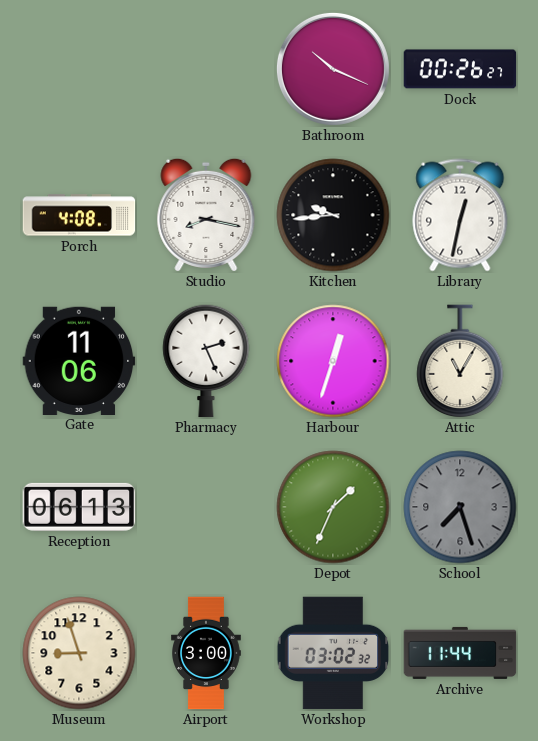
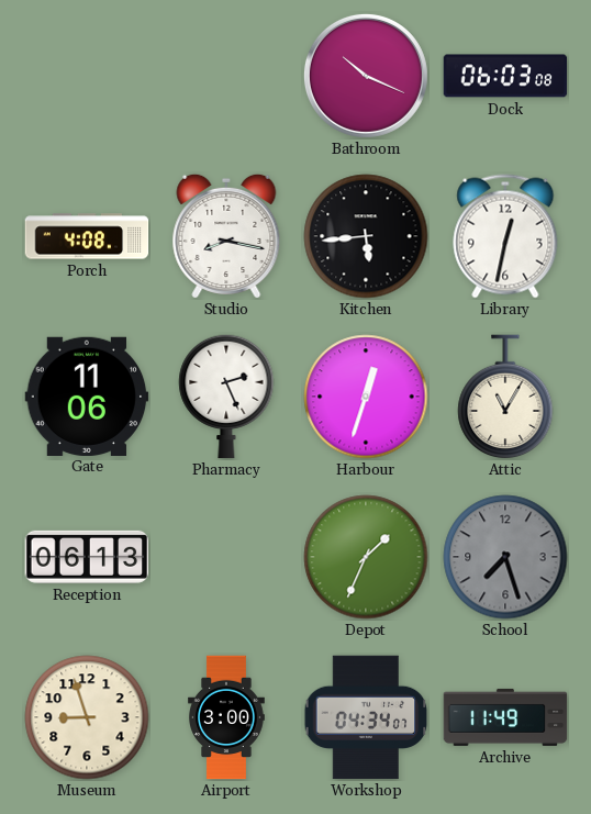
Dock: 00:26 -> 06:03
Kitchen: 9:44 -> 5:44
Workshop: 03:02 -> 04:34
Archive: 11:44 -> 11:49
